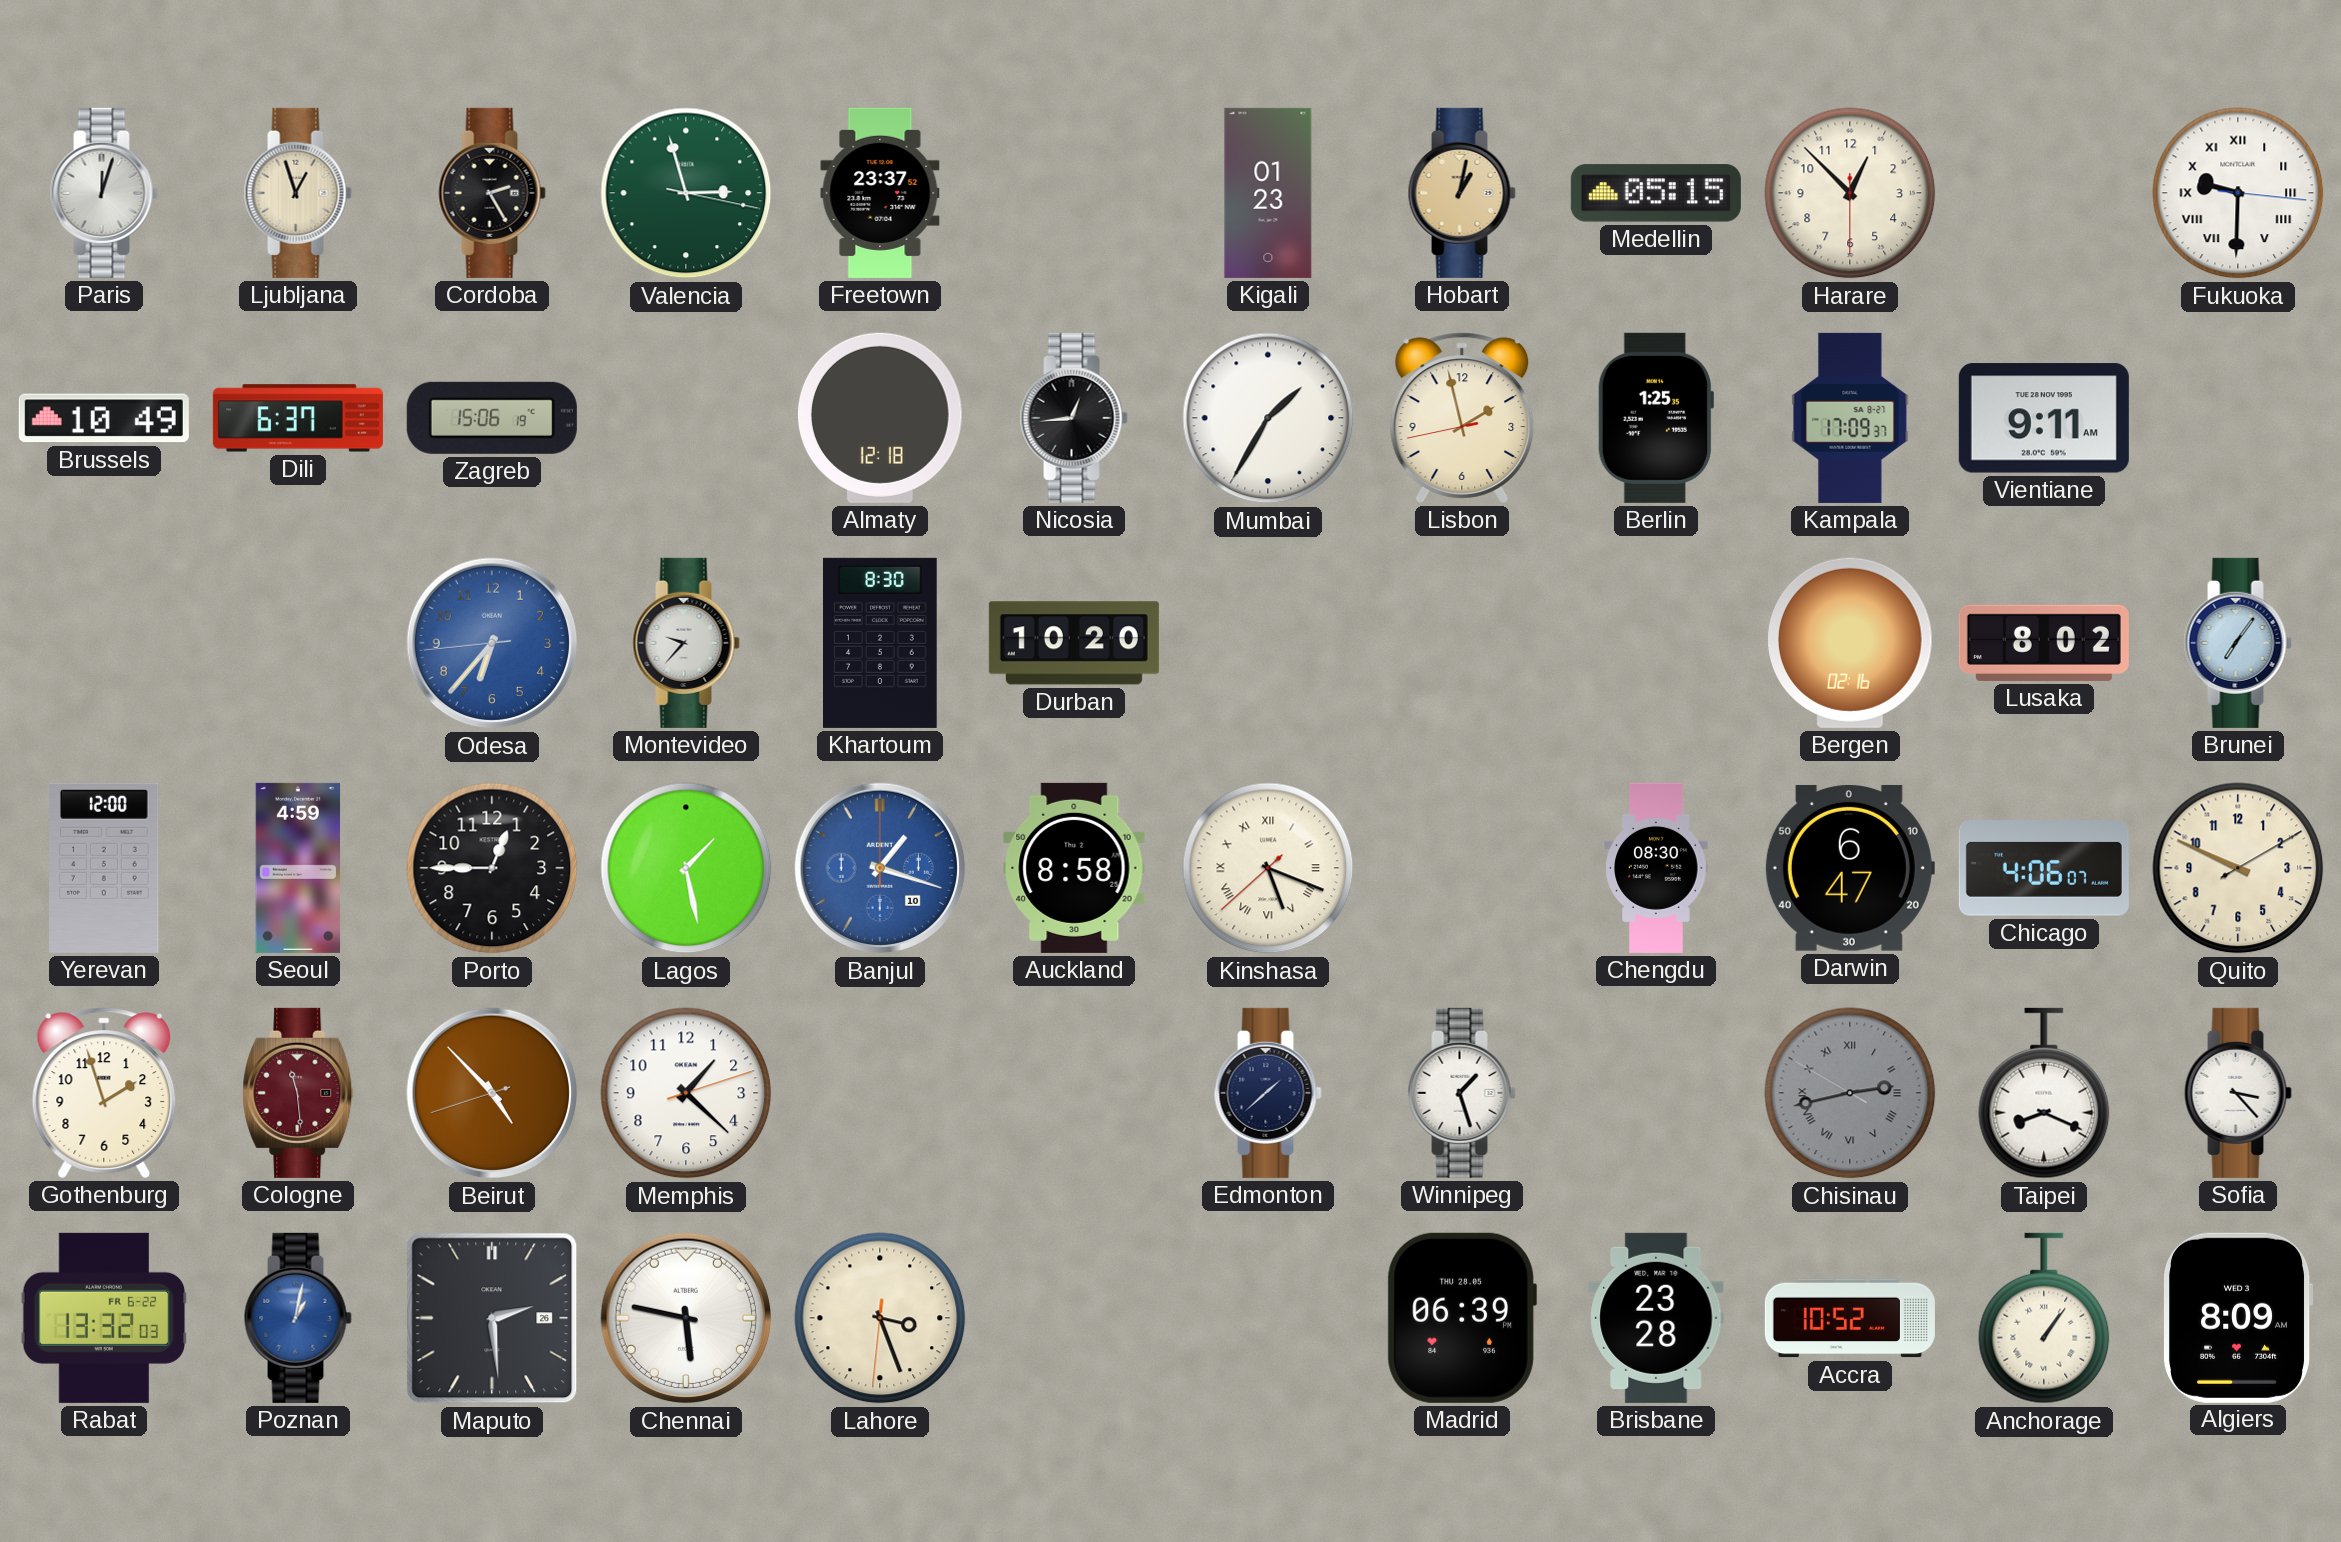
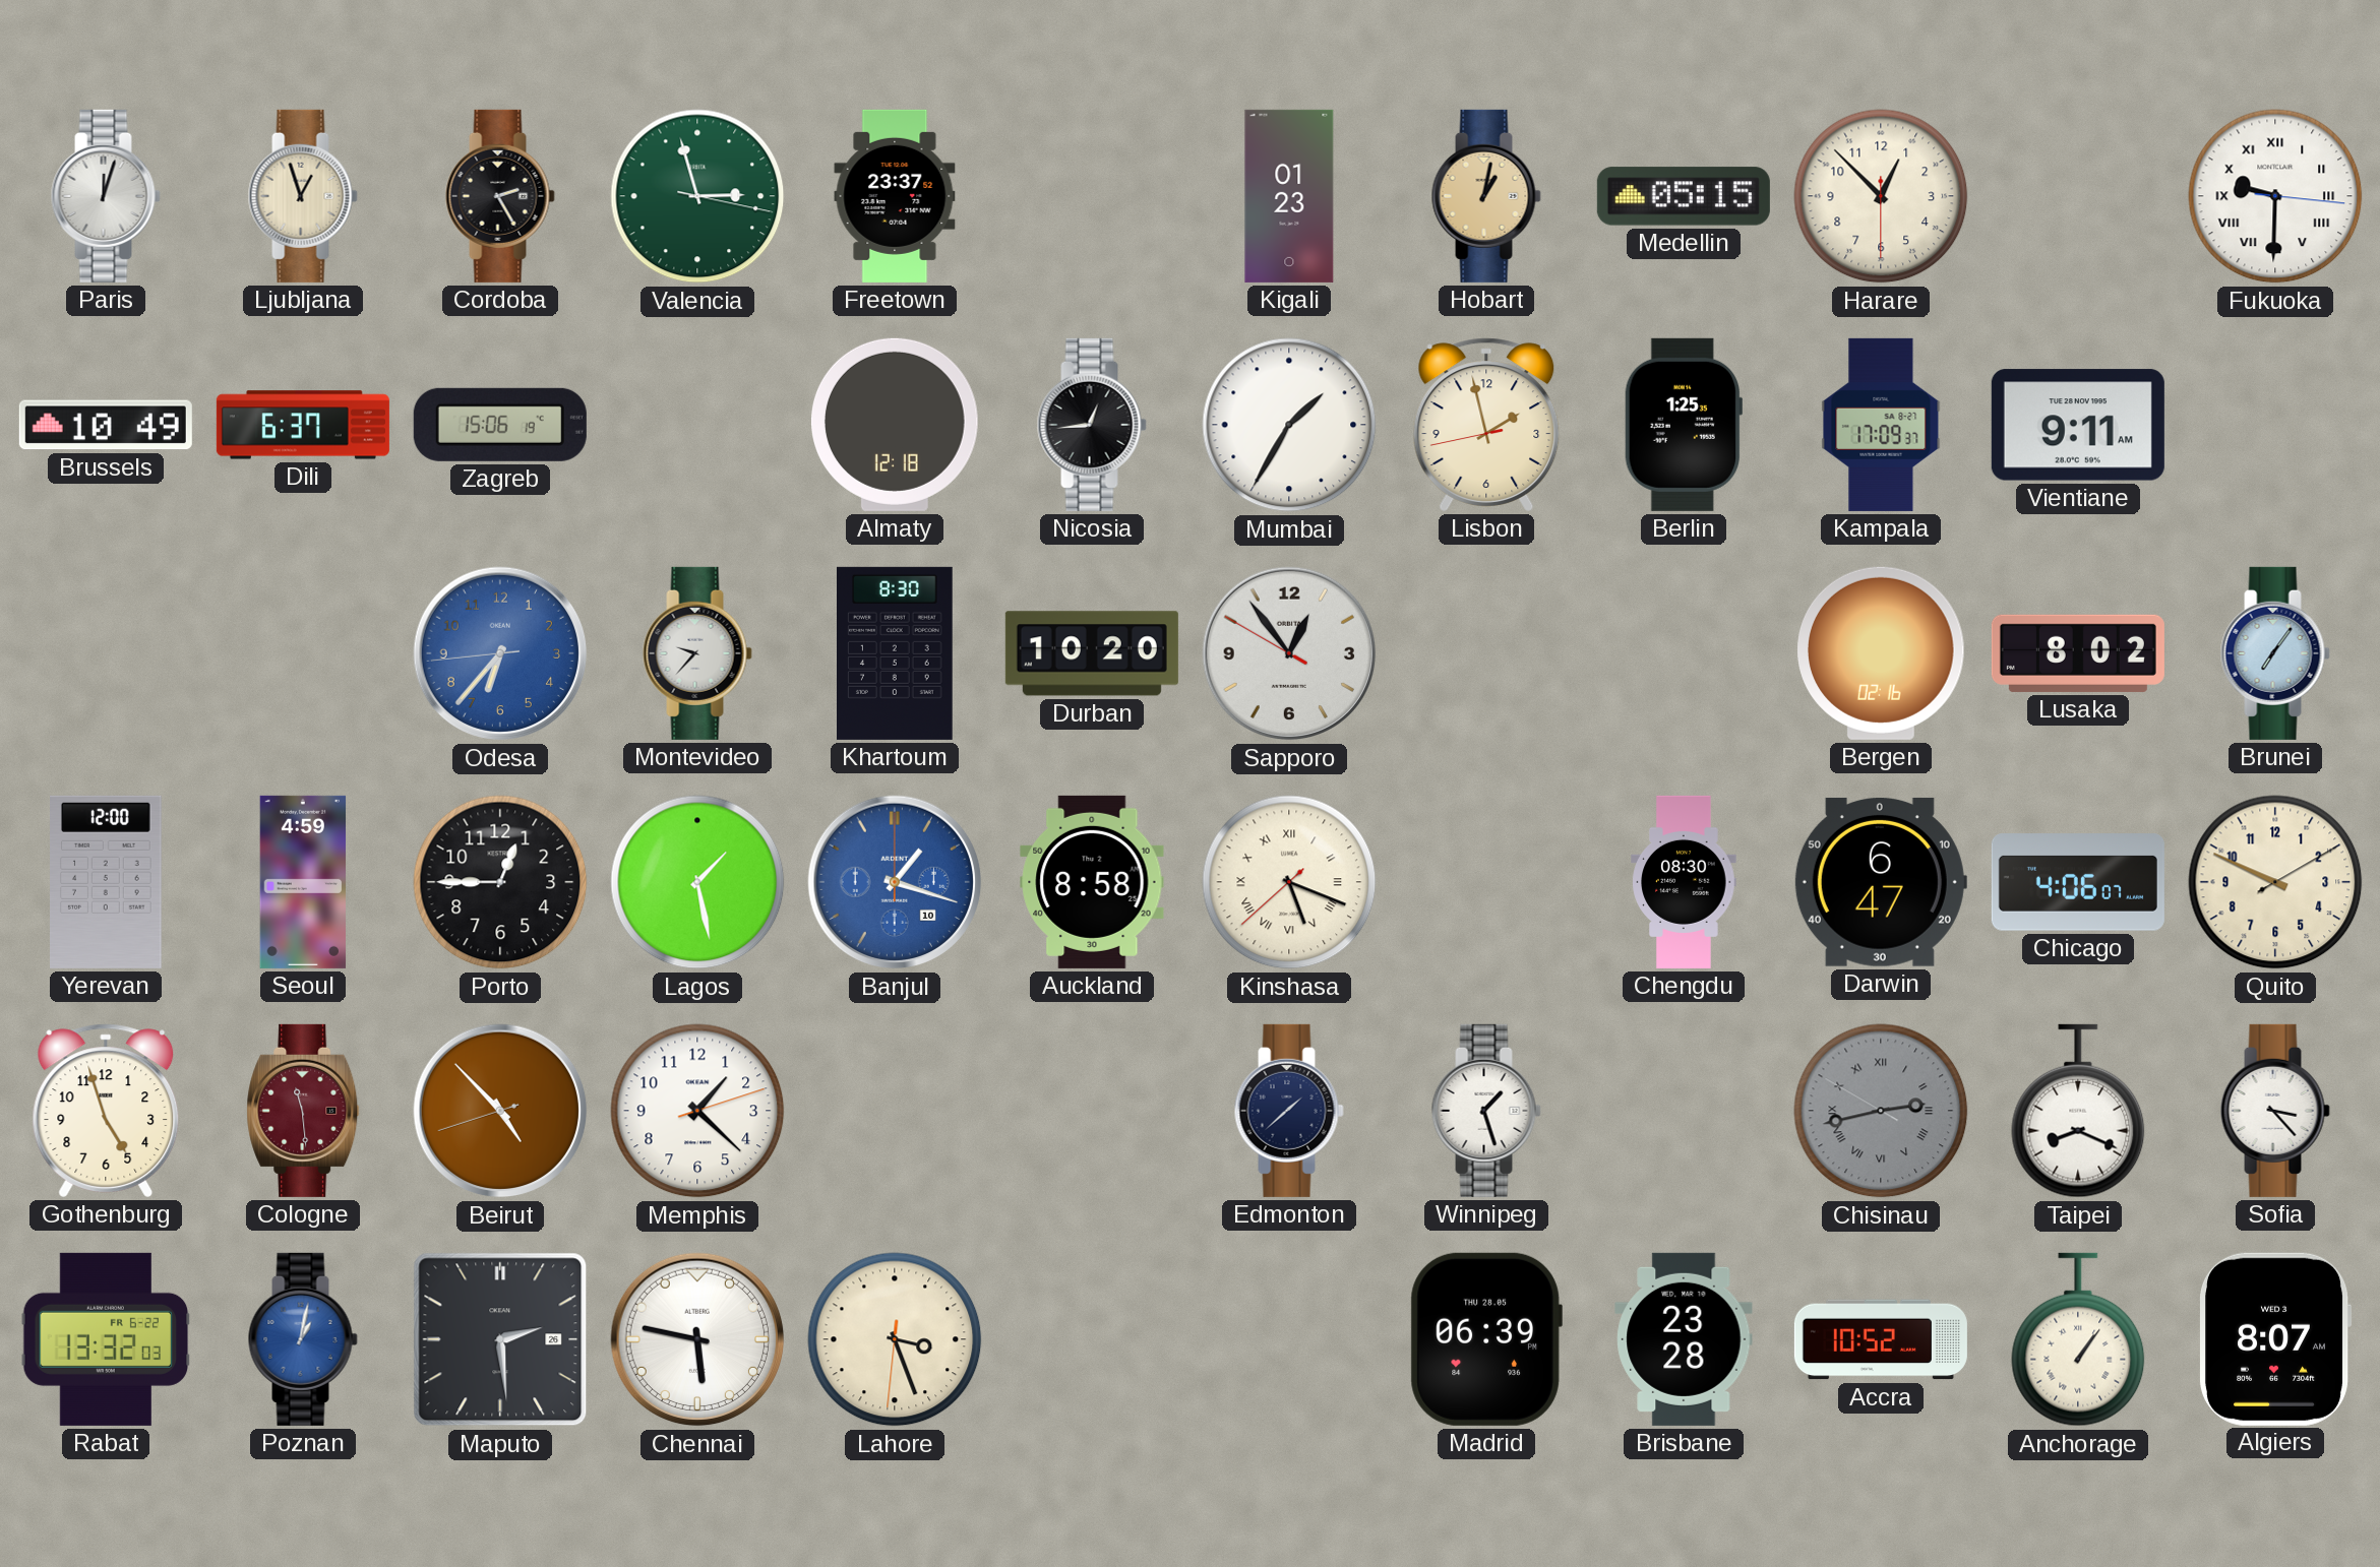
Sapporo: none -> 12:53
Gothenburg: 1:57 -> 4:57
Algiers: 8:09 -> 8:07
